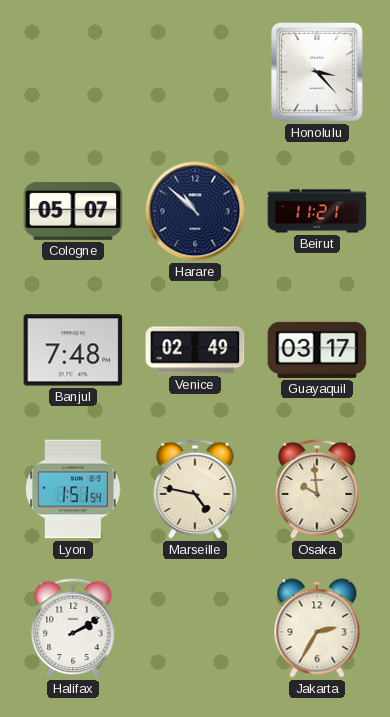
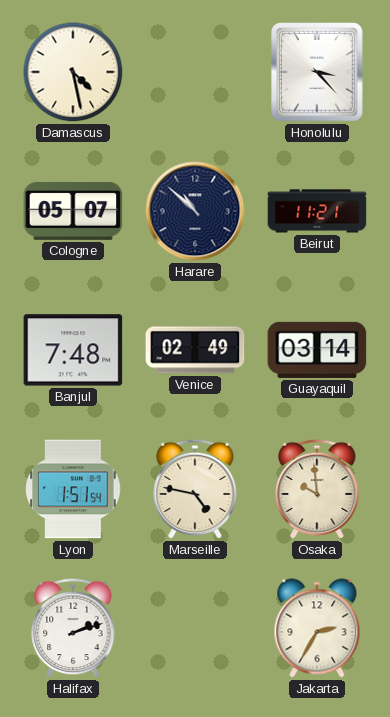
Damascus: none -> 4:28
Guayaquil: 03:17 -> 03:14
Halifax: 2:10 -> 2:12
